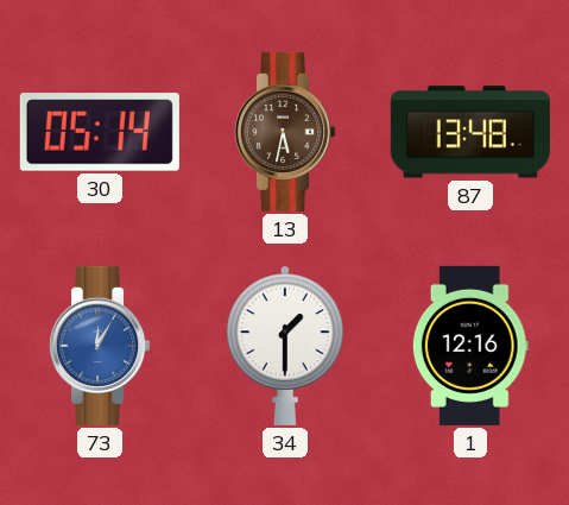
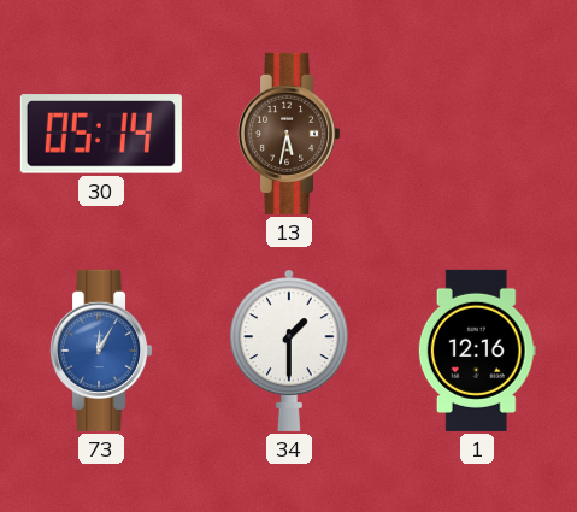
87: 13:48 -> none
